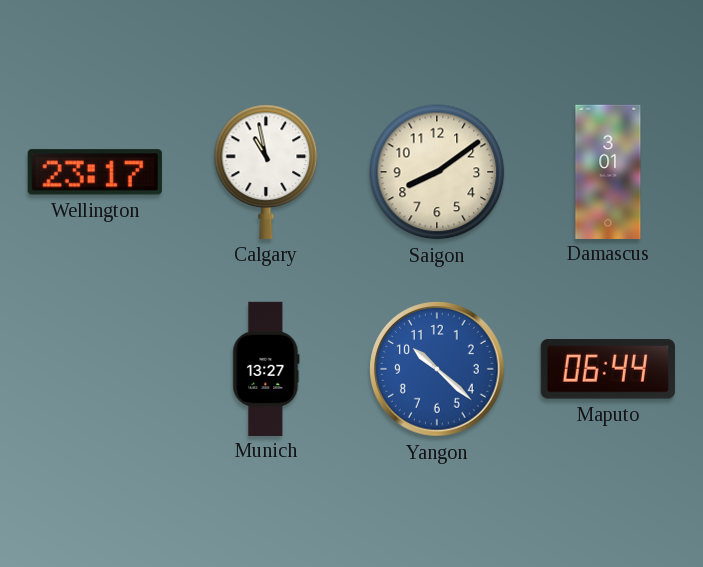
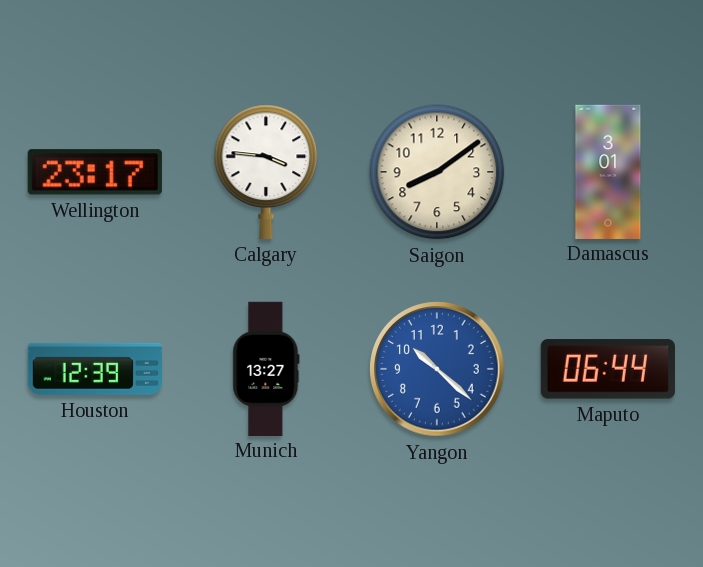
Calgary: 10:58 -> 3:46
Houston: none -> 12:39
